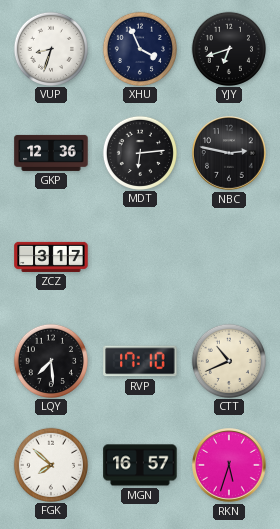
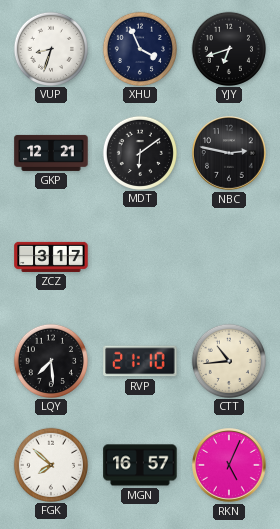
GKP: 12:36 -> 12:21
MDT: 6:14 -> 6:09
RVP: 17:10 -> 21:10
CTT: 10:41 -> 10:44
RKN: 5:33 -> 5:04
